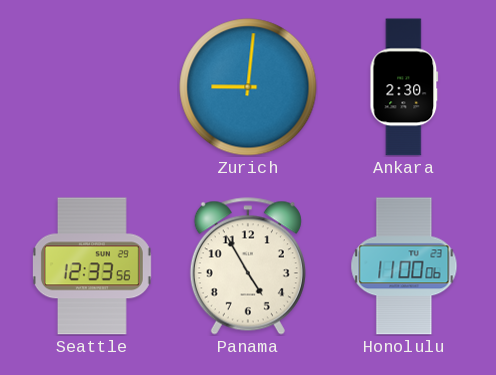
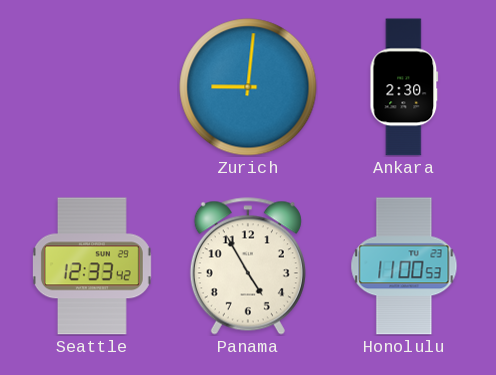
Seattle: 12:33:56 -> 12:33:42
Honolulu: 11:00:06 -> 11:00:53
